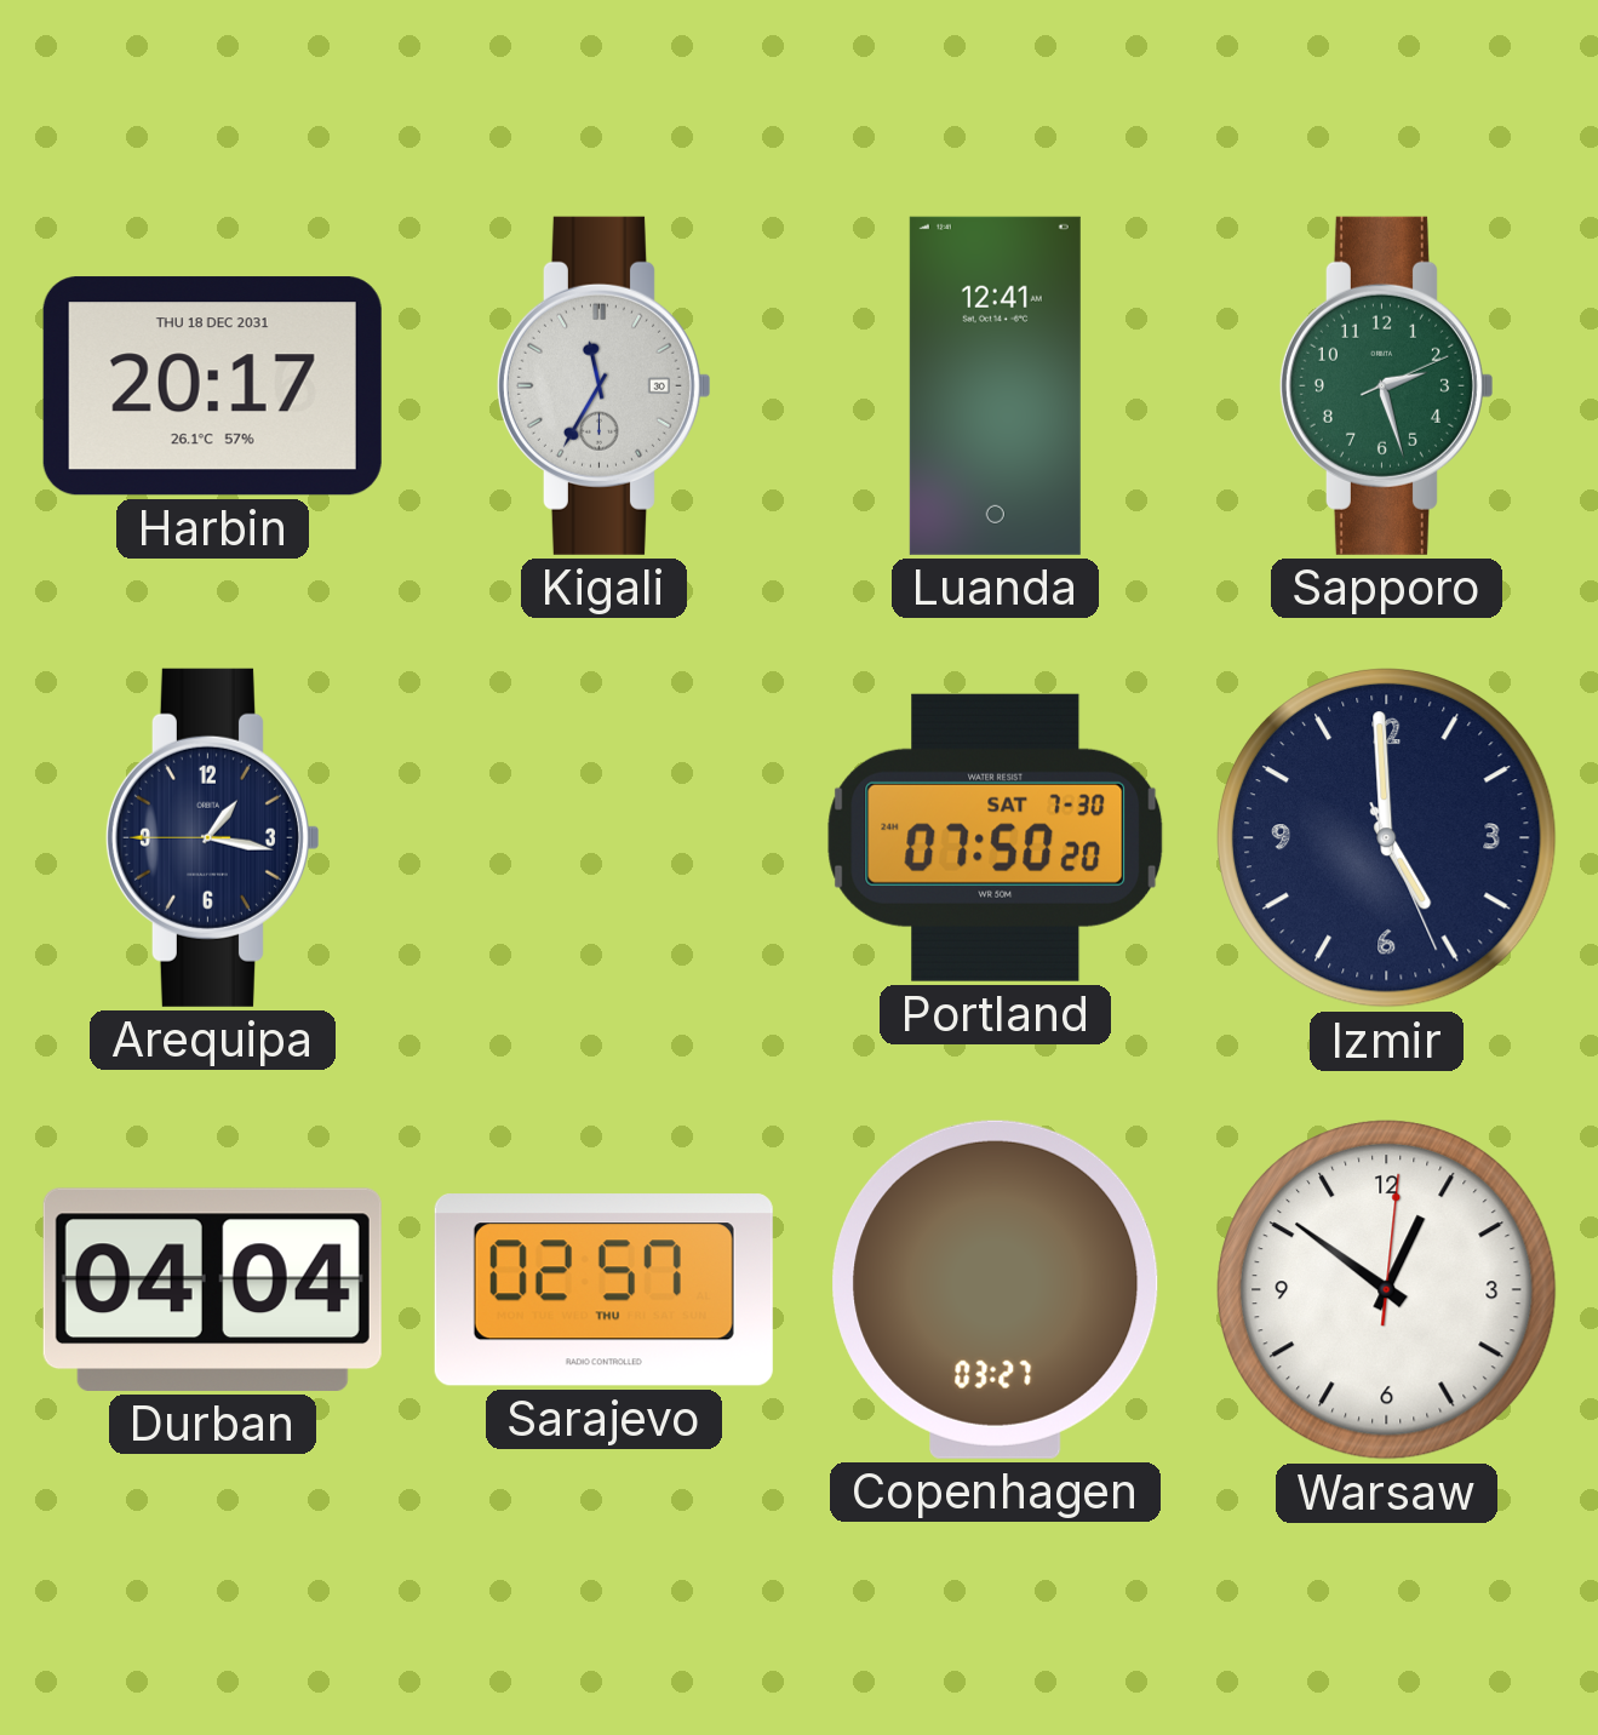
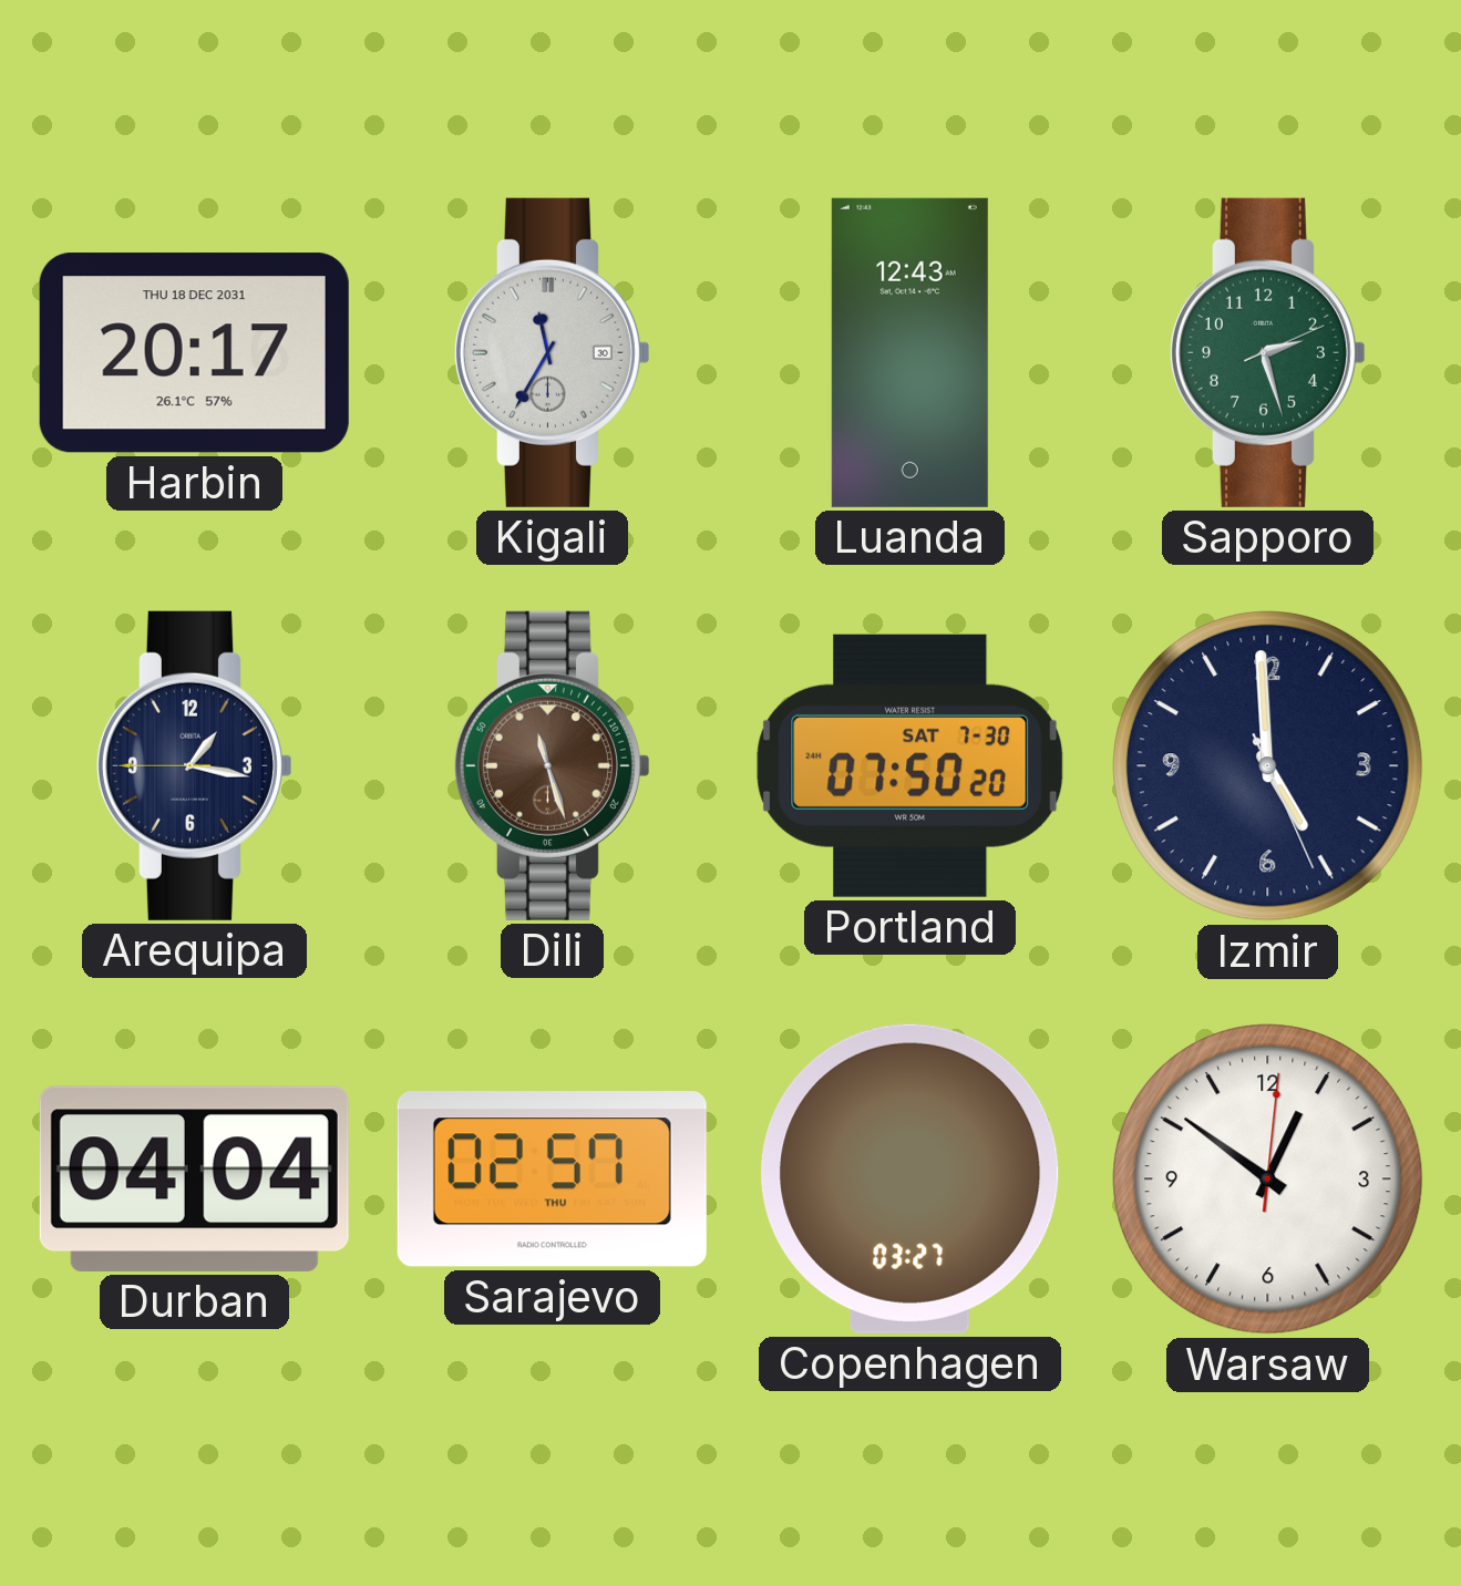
Luanda: 12:41 -> 12:43
Dili: none -> 11:27
